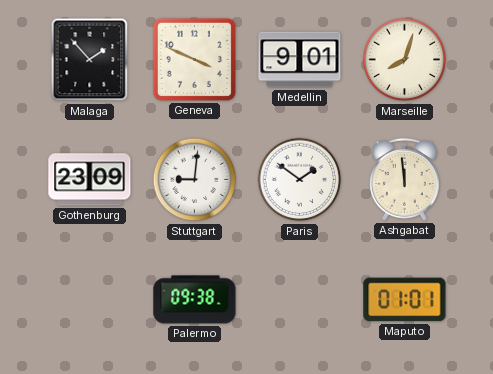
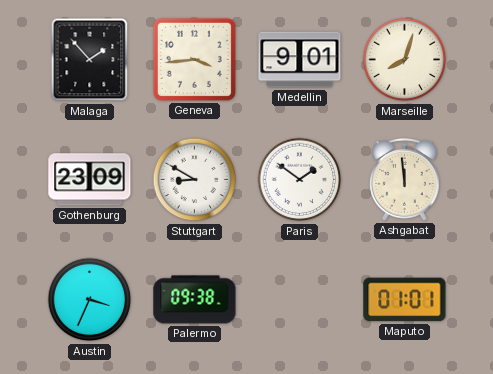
Geneva: 3:49 -> 3:44
Stuttgart: 9:01 -> 8:50
Austin: none -> 3:34
